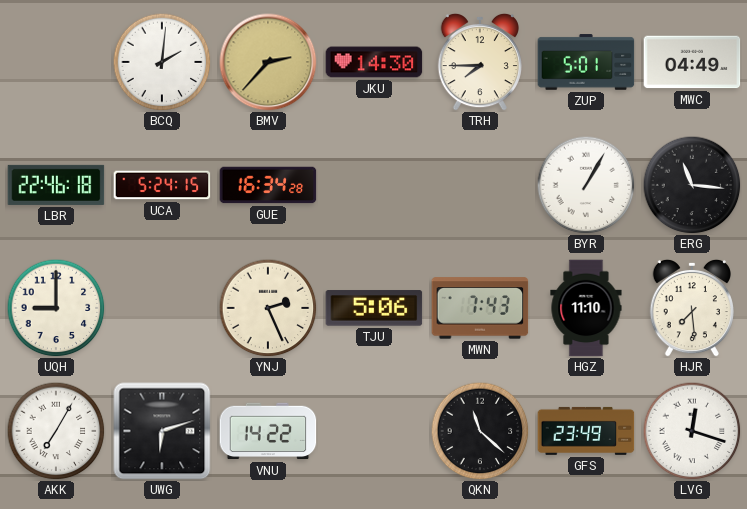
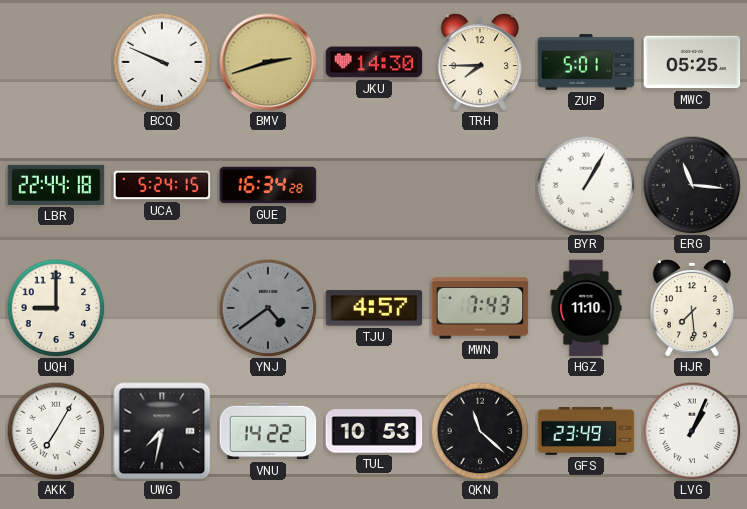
BCQ: 2:01 -> 9:49
BMV: 2:37 -> 2:42
MWC: 04:49 -> 05:25
LBR: 22:46 -> 22:44
YNJ: 2:26 -> 4:39
YNJ dial: cream -> grey
TJU: 5:06 -> 4:57
UWG: 6:12 -> 7:32
TUL: none -> 10:53
LVG: 12:18 -> 1:04
